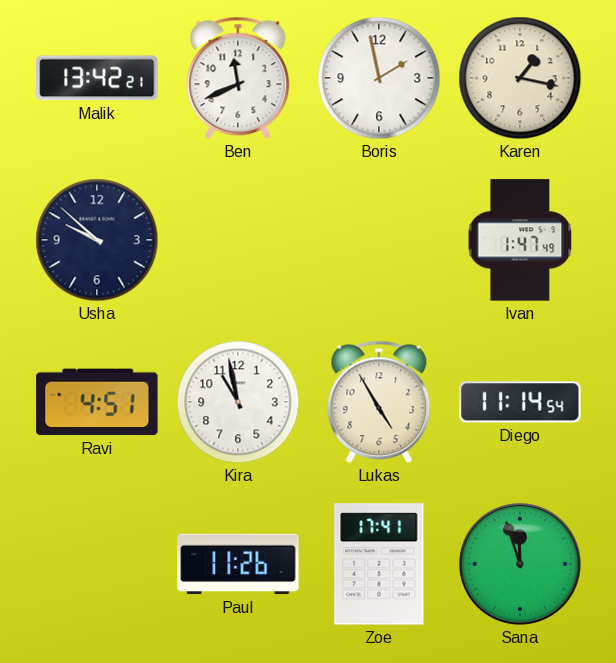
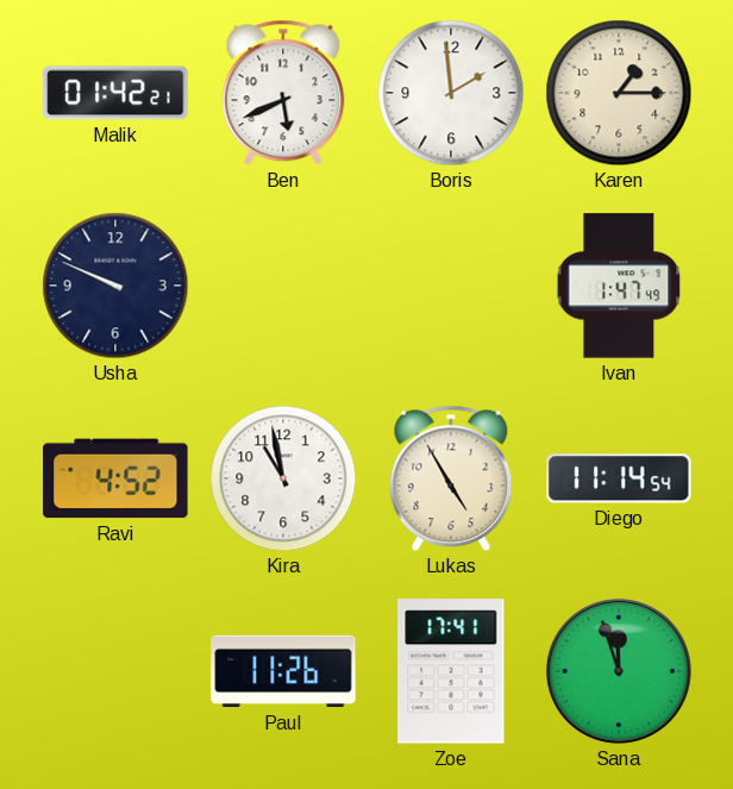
Malik: 13:42 -> 01:42
Ben: 11:41 -> 5:41
Boris: 1:58 -> 1:59
Karen: 1:17 -> 1:15
Usha: 9:52 -> 9:49
Ravi: 4:51 -> 4:52
